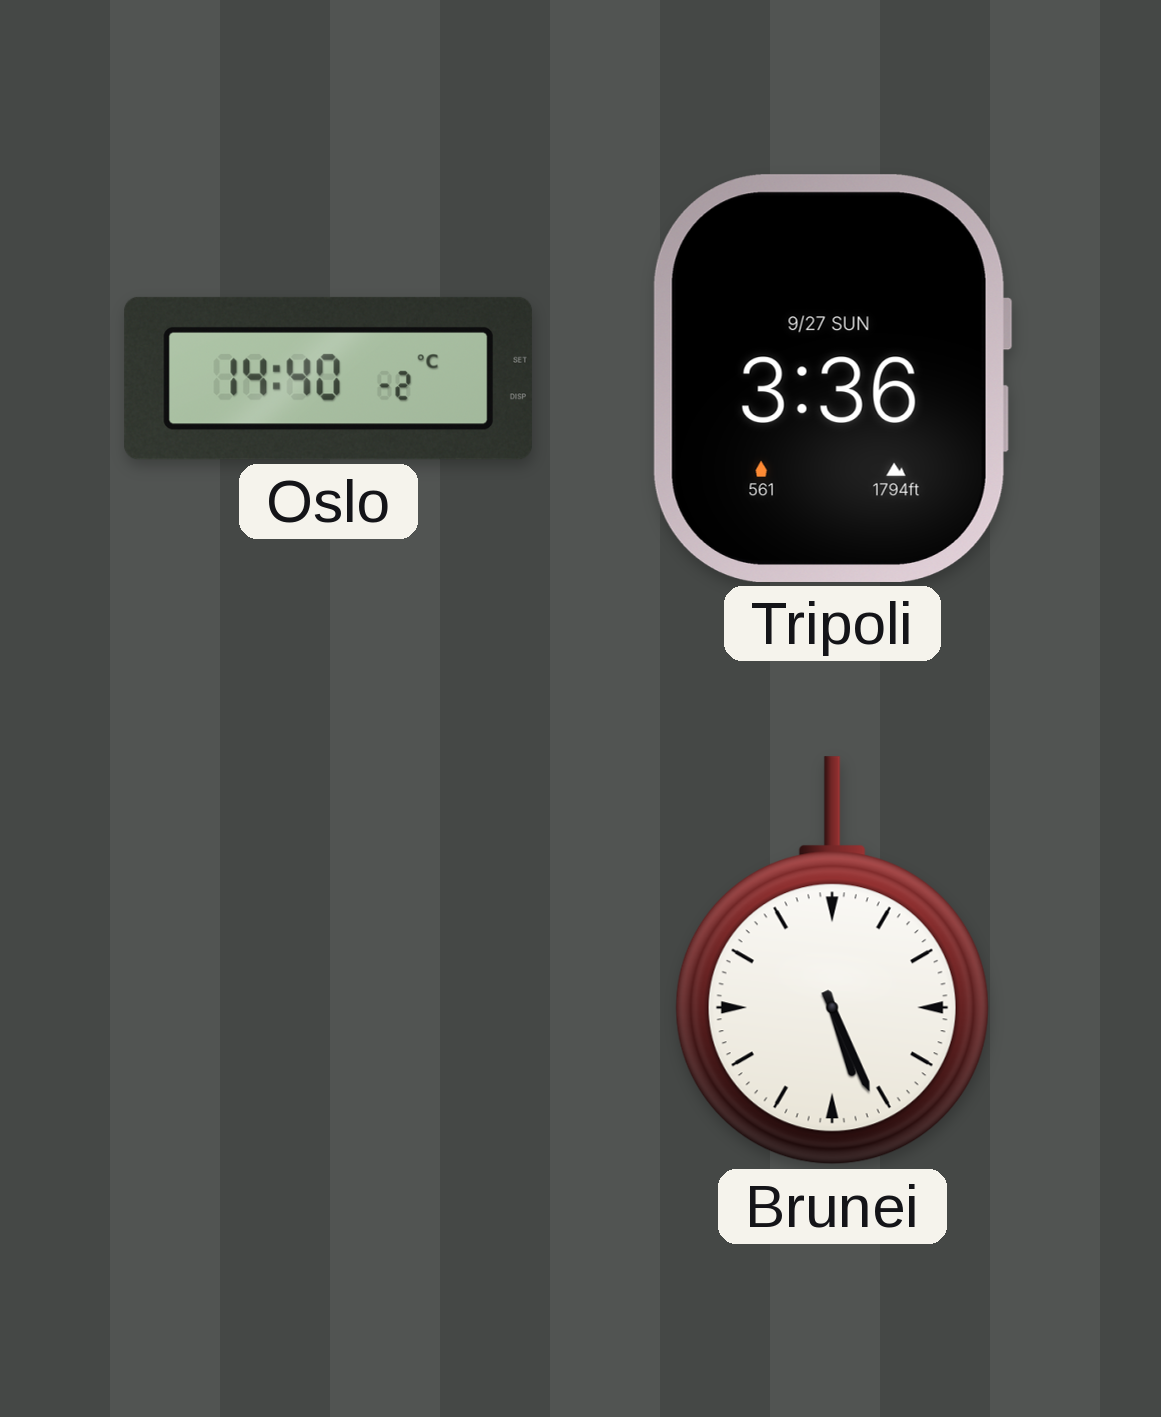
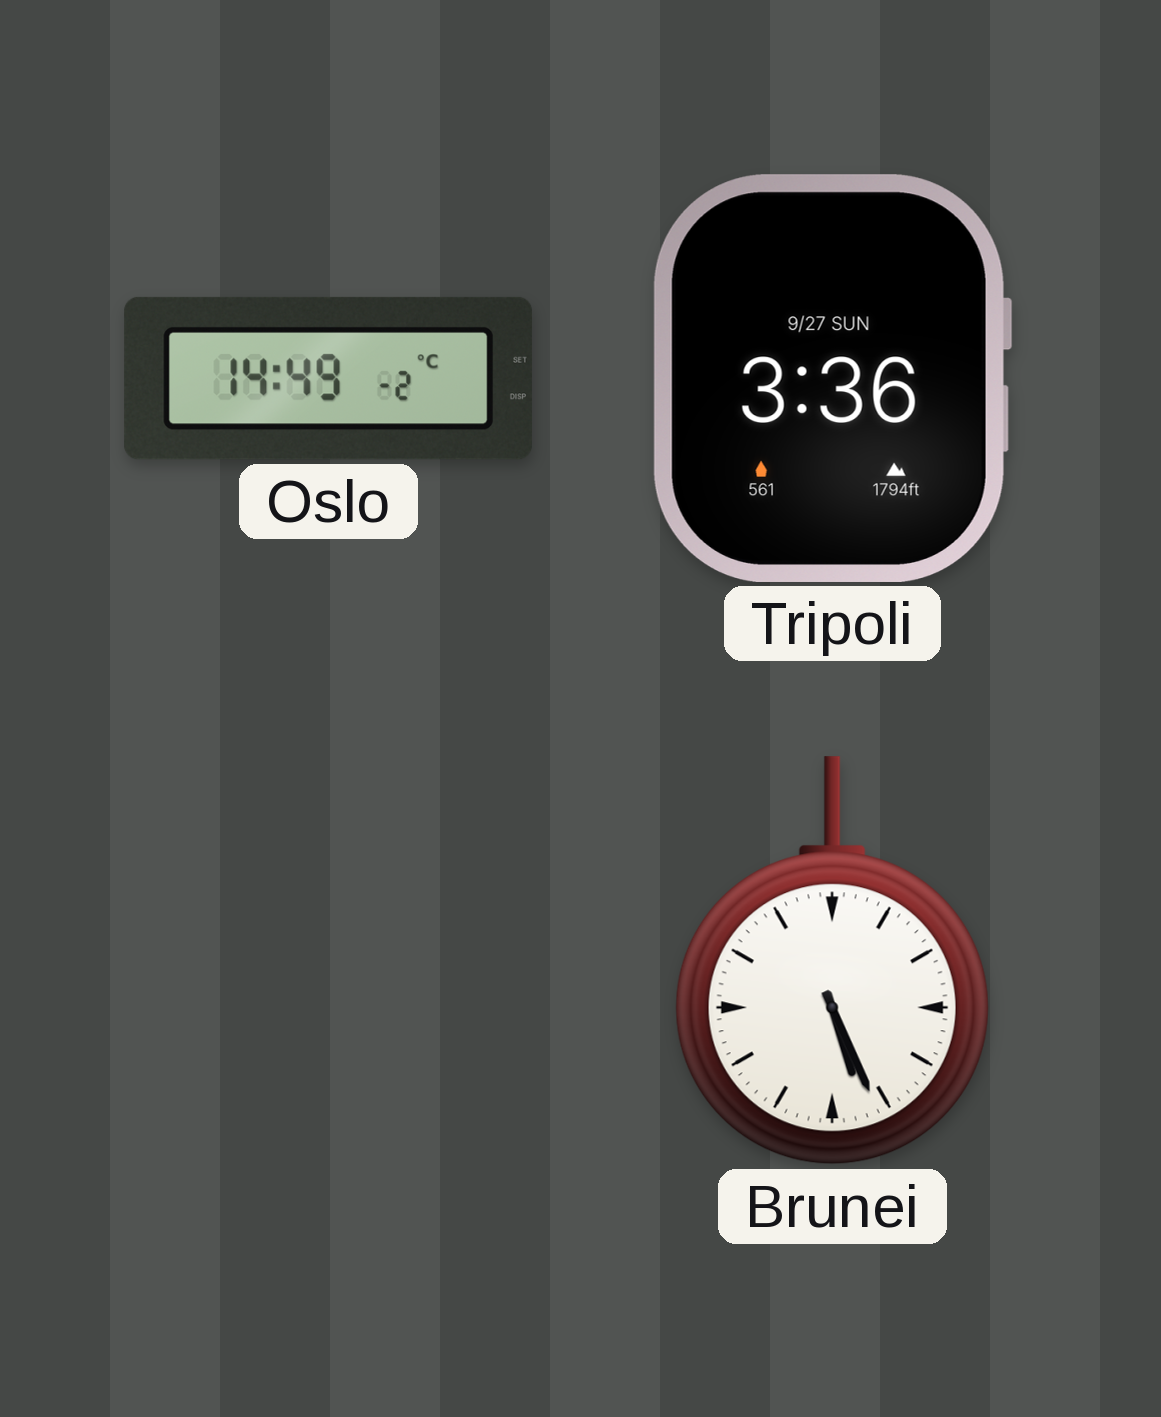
Oslo: 14:40 -> 14:49
